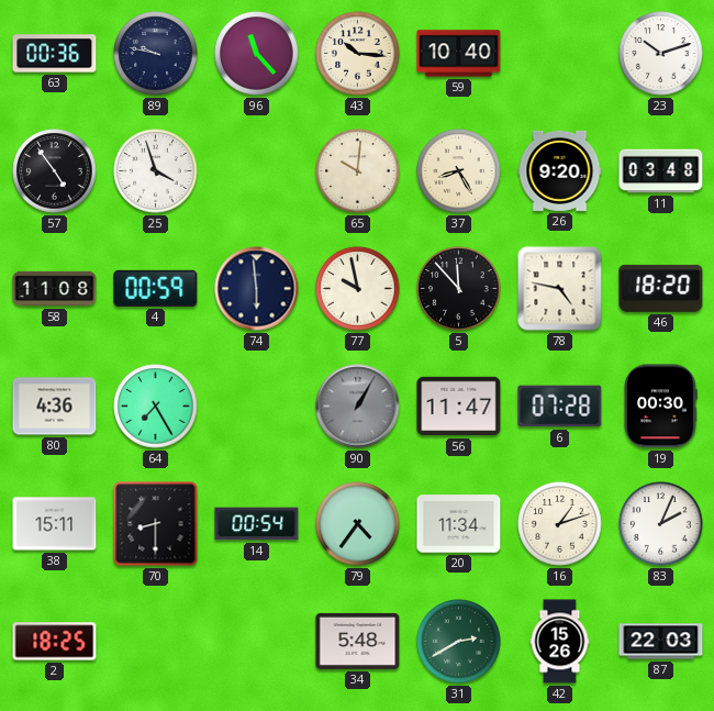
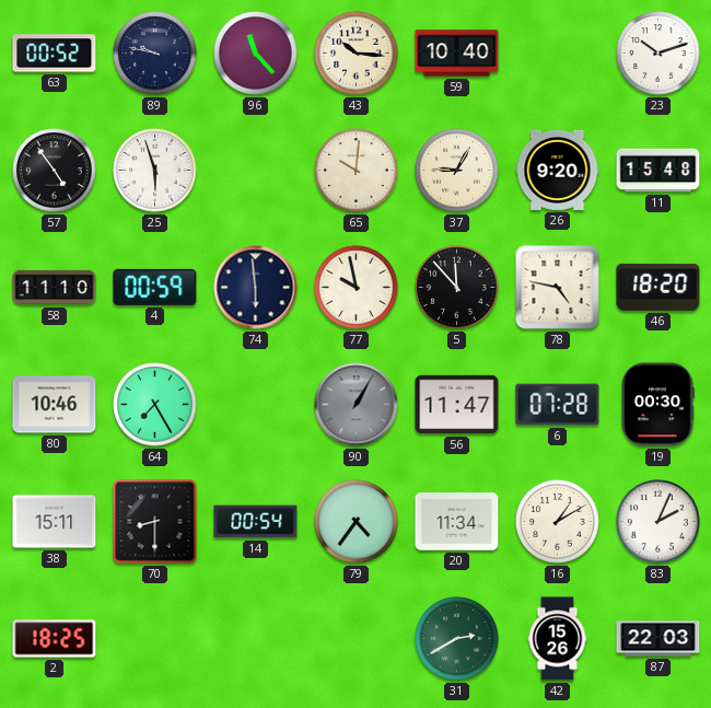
63: 00:36 -> 00:52
25: 3:57 -> 5:57
37: 8:25 -> 9:05
11: 03:48 -> 15:48
58: 11:08 -> 11:10
80: 4:36 -> 10:46
16: 1:12 -> 1:10
34: 5:48 -> none
